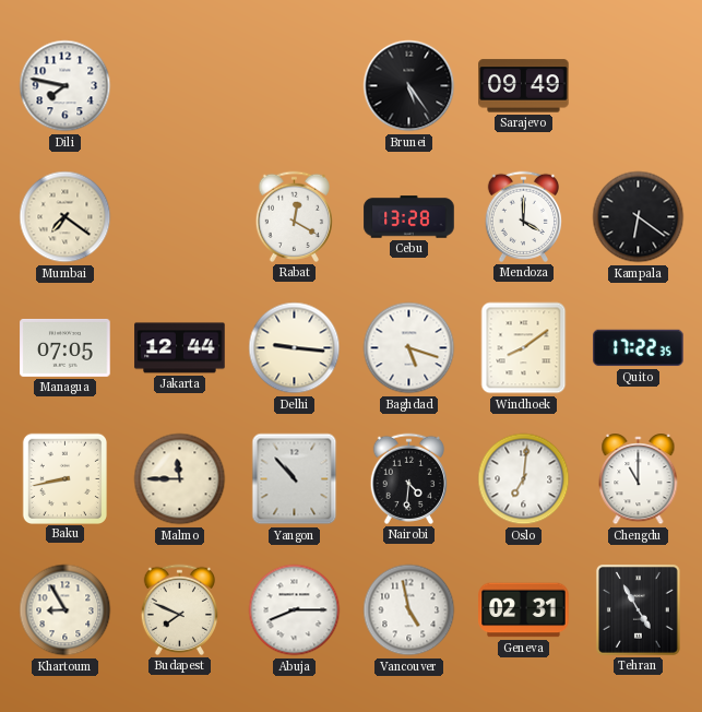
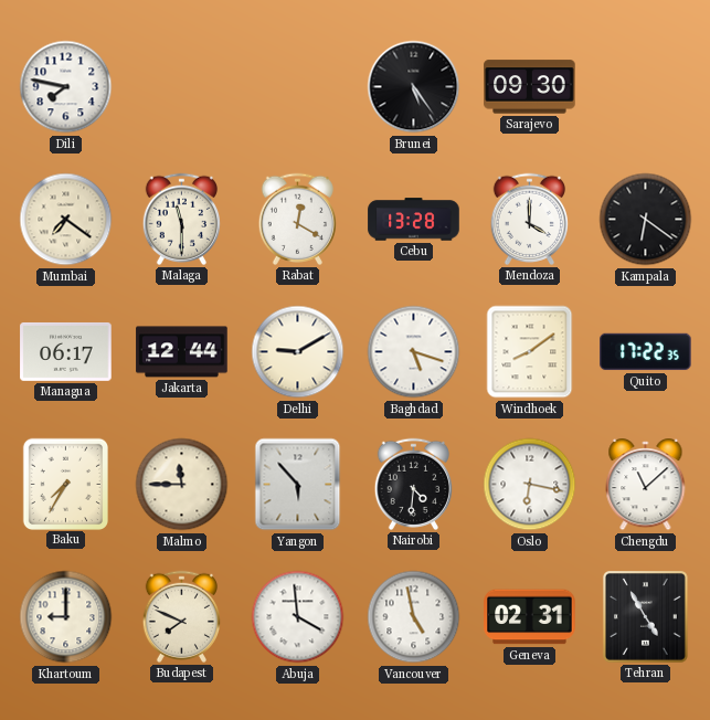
Sarajevo: 09:49 -> 09:30
Malaga: none -> 11:30
Managua: 07:05 -> 06:17
Delhi: 9:16 -> 9:10
Baku: 8:43 -> 7:35
Yangon: 10:53 -> 5:53
Oslo: 7:01 -> 6:17
Chengdu: 11:00 -> 11:08
Khartoum: 8:55 -> 9:00
Abuja: 8:15 -> 3:59
